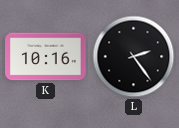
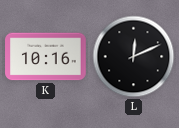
L: 2:24 -> 12:11
